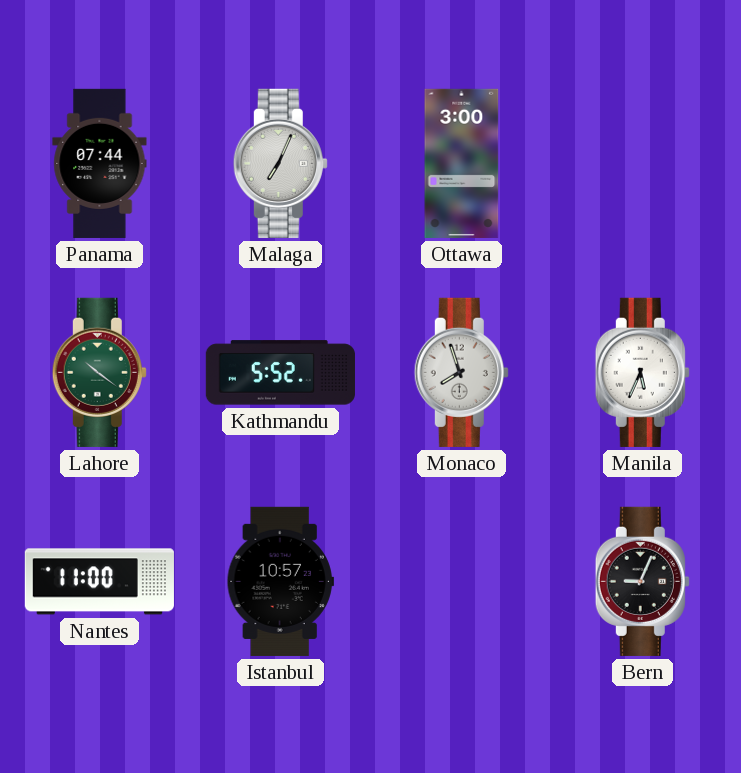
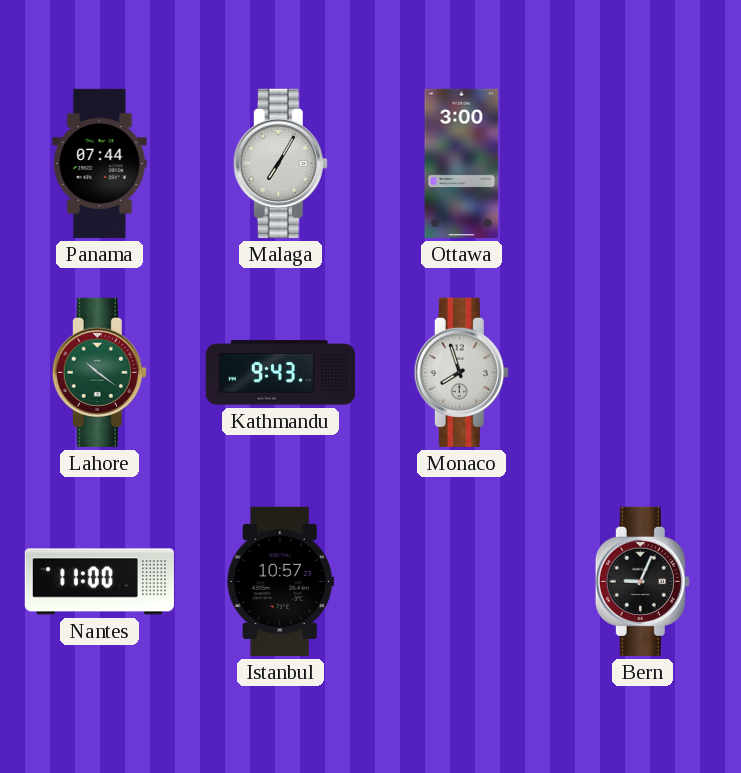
Malaga: 7:04 -> 7:05
Kathmandu: 5:52 -> 9:43
Manila: 5:34 -> none
